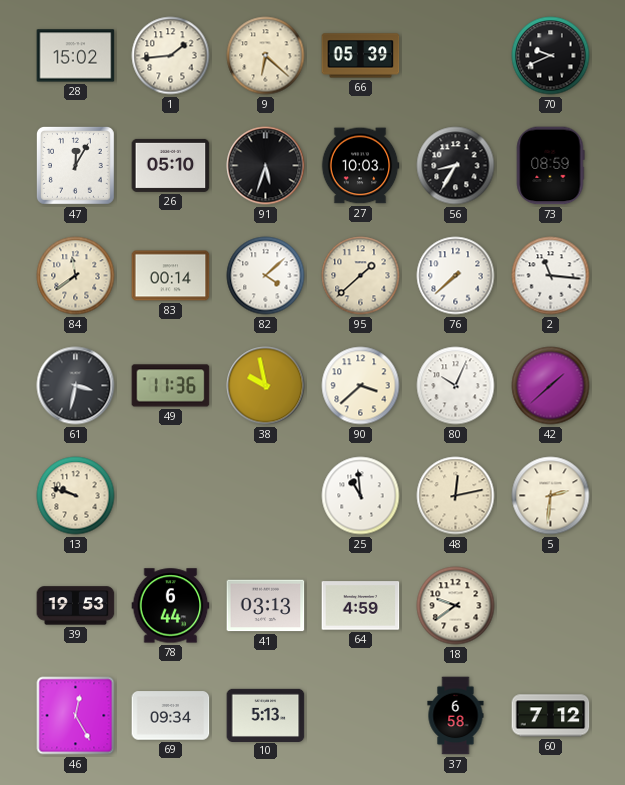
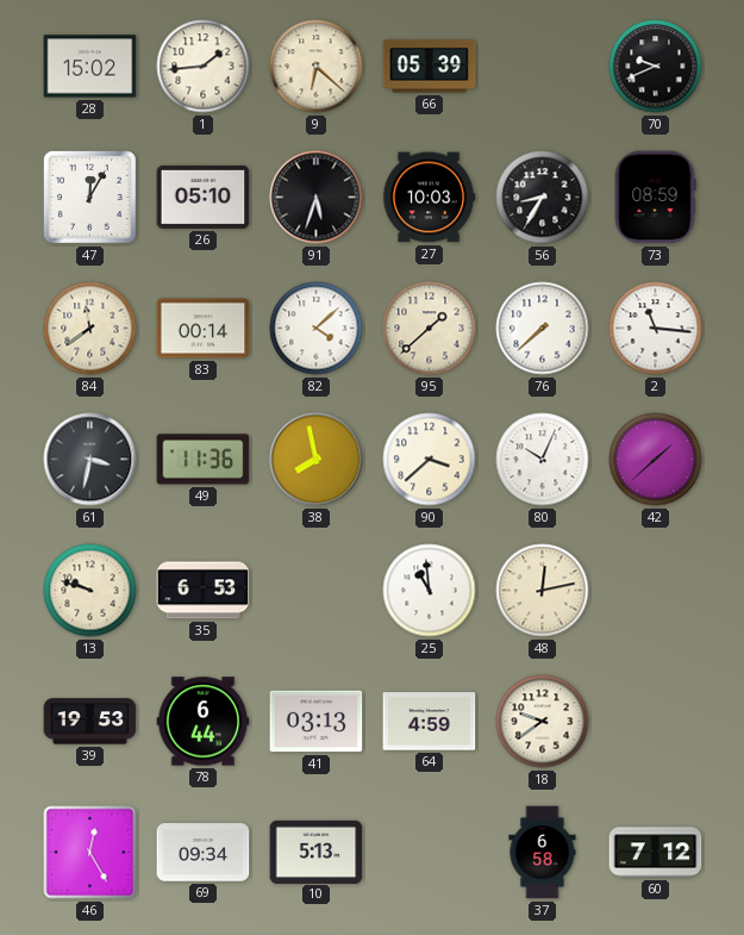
38: 9:58 -> 7:58
35: none -> 6:53
5: 2:31 -> none
